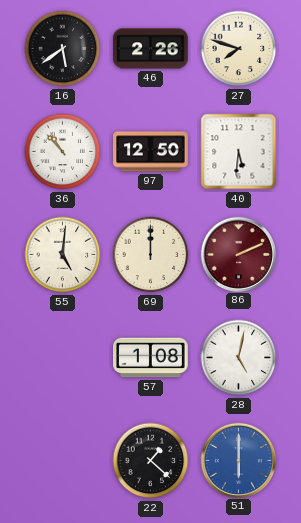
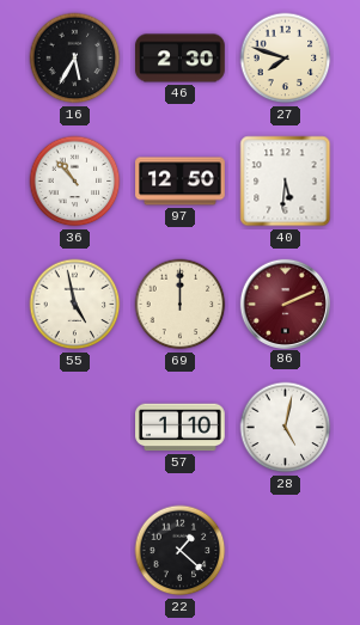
16: 5:39 -> 5:35
46: 2:26 -> 2:30
55: 5:01 -> 4:58
57: 1:08 -> 1:10
51: 6:00 -> none
